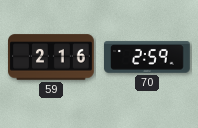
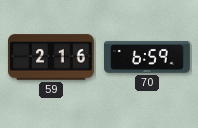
70: 2:59 -> 6:59
